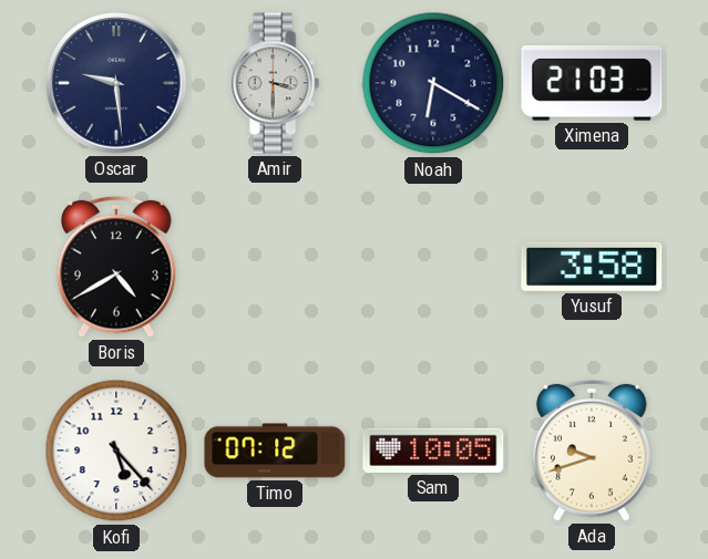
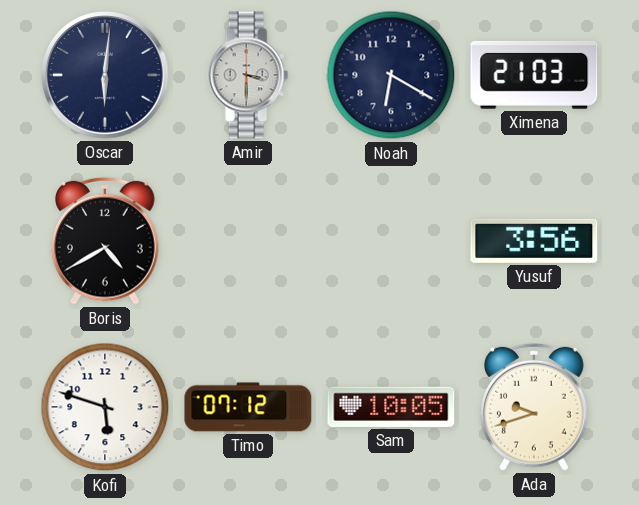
Oscar: 9:29 -> 6:01
Yusuf: 3:58 -> 3:56
Kofi: 5:23 -> 5:48
